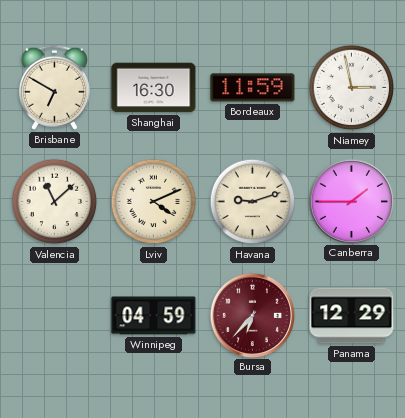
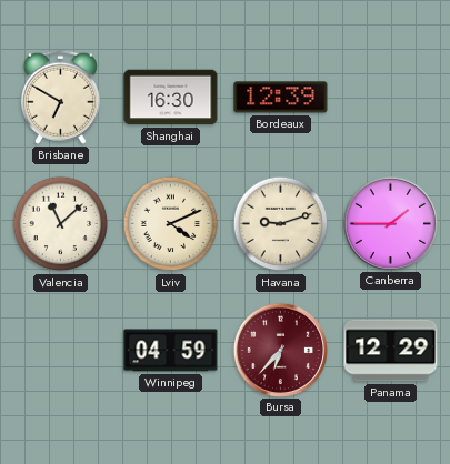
Bordeaux: 11:59 -> 12:39
Niamey: 2:58 -> none
